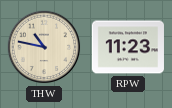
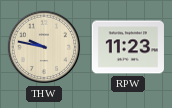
THW: 10:47 -> 9:47
